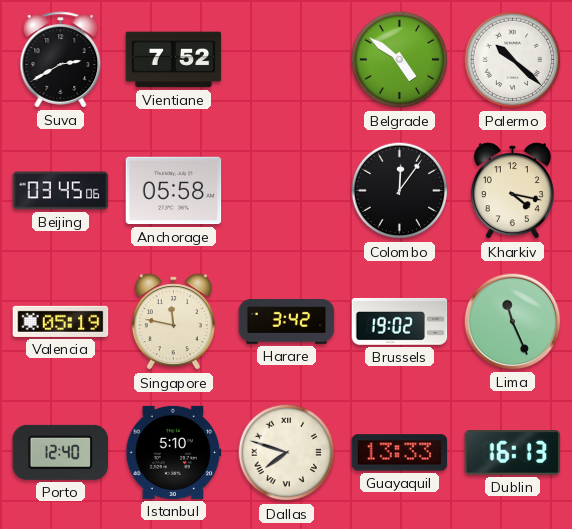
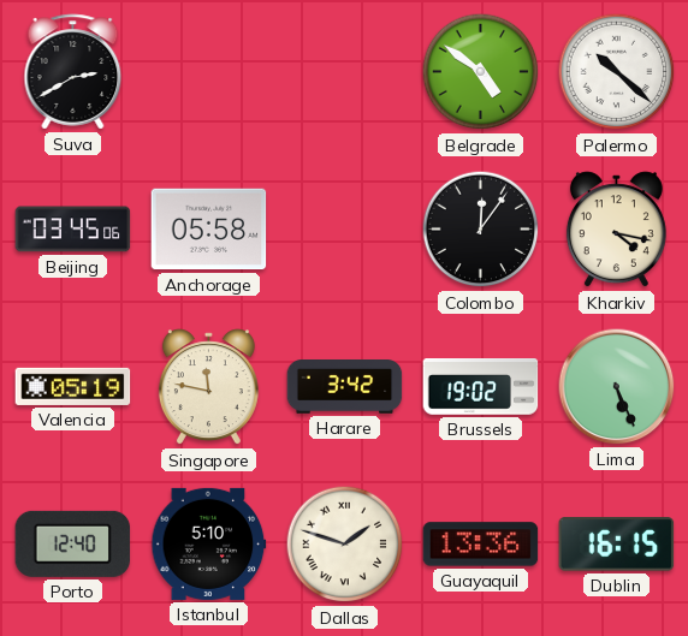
Vientiane: 7:52 -> none
Lima: 11:26 -> 5:26
Dallas: 7:48 -> 1:48
Guayaquil: 13:33 -> 13:36
Dublin: 16:13 -> 16:15
